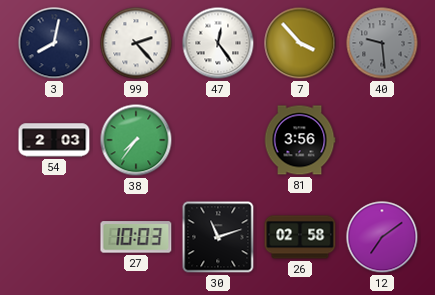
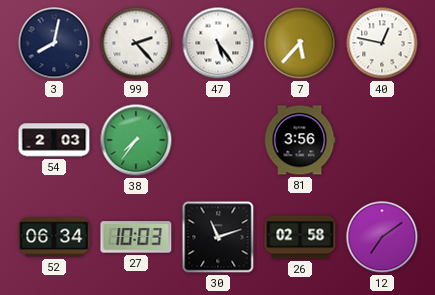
47: 12:24 -> 5:24
7: 3:53 -> 5:37
40: 9:29 -> 12:47
40 dial: grey -> white
52: none -> 06:34
